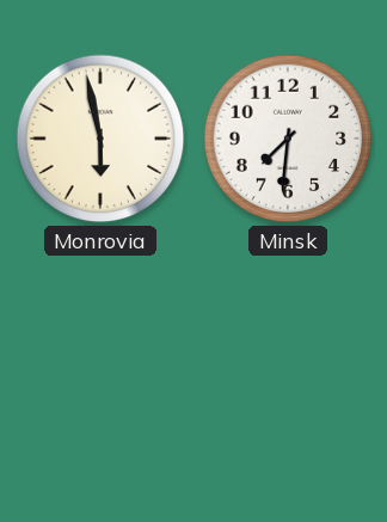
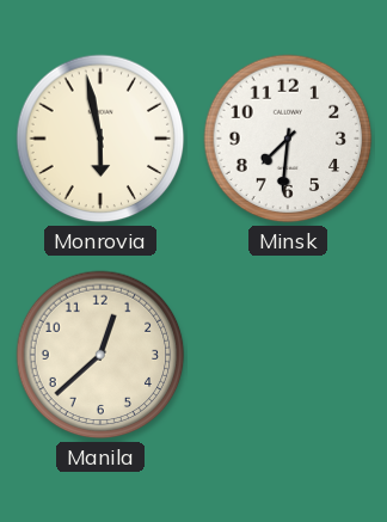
Manila: none -> 12:38
